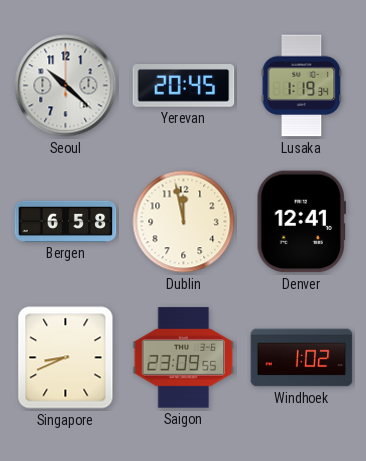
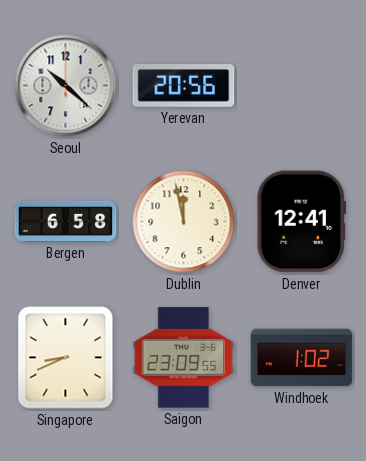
Yerevan: 20:45 -> 20:56
Lusaka: 1:19 -> none
